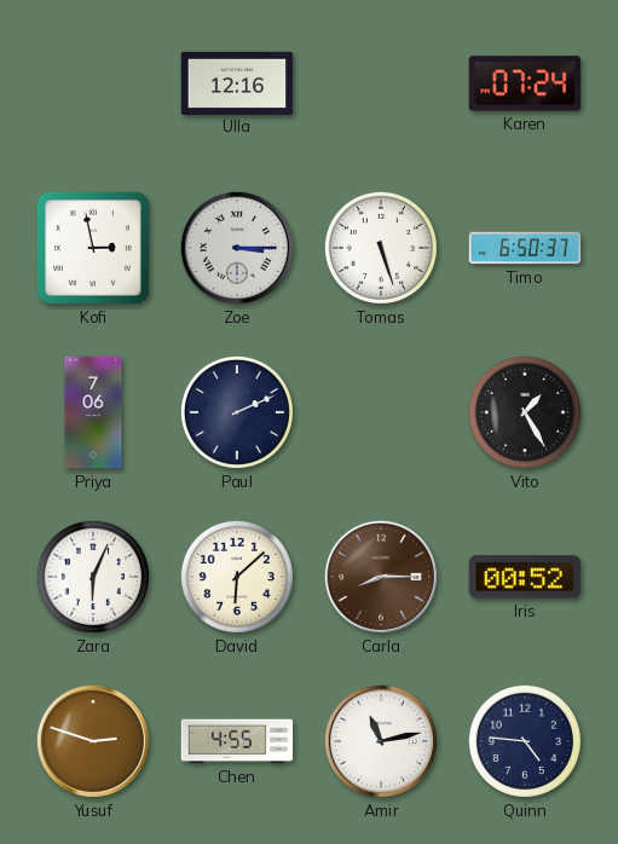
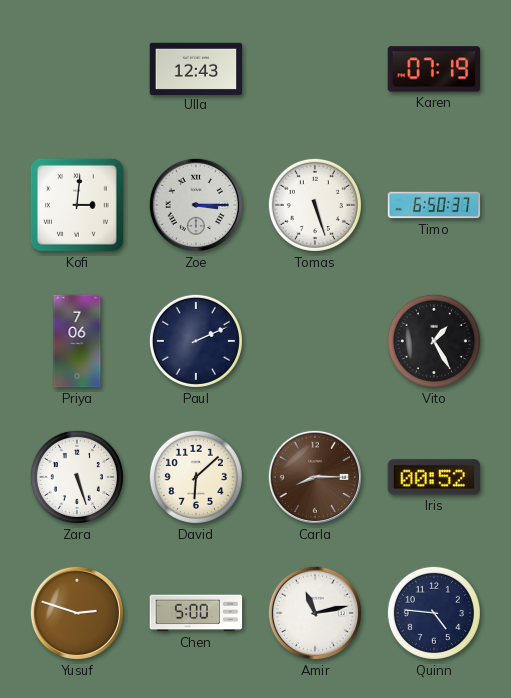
Ulla: 12:16 -> 12:43
Karen: 07:24 -> 07:19
Kofi: 2:58 -> 3:01
Zara: 6:04 -> 5:27
Chen: 4:55 -> 5:00
